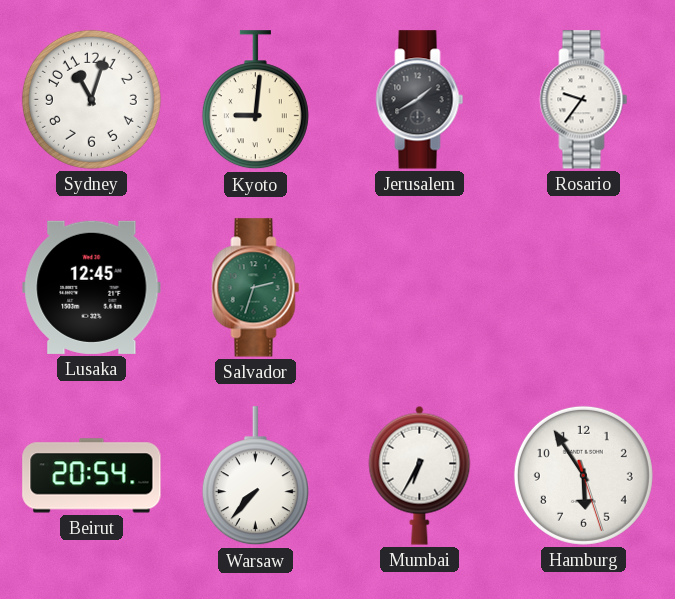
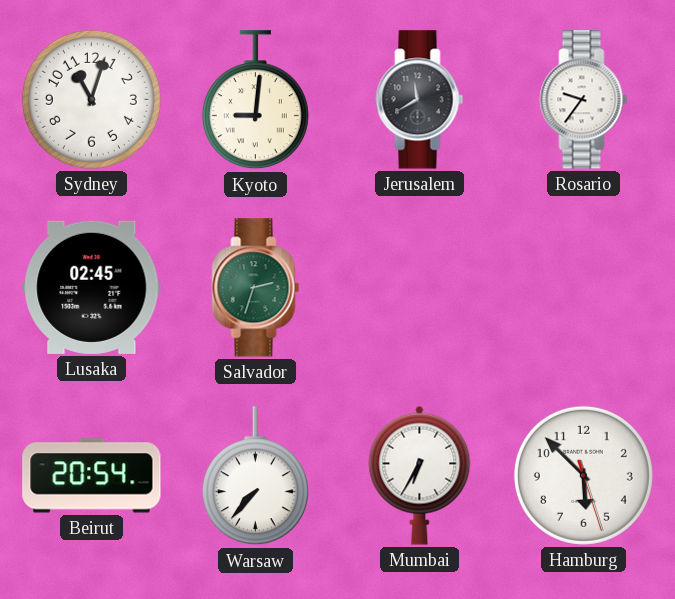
Jerusalem: 1:40 -> 11:40
Lusaka: 12:45 -> 02:45
Hamburg: 5:54 -> 5:52
